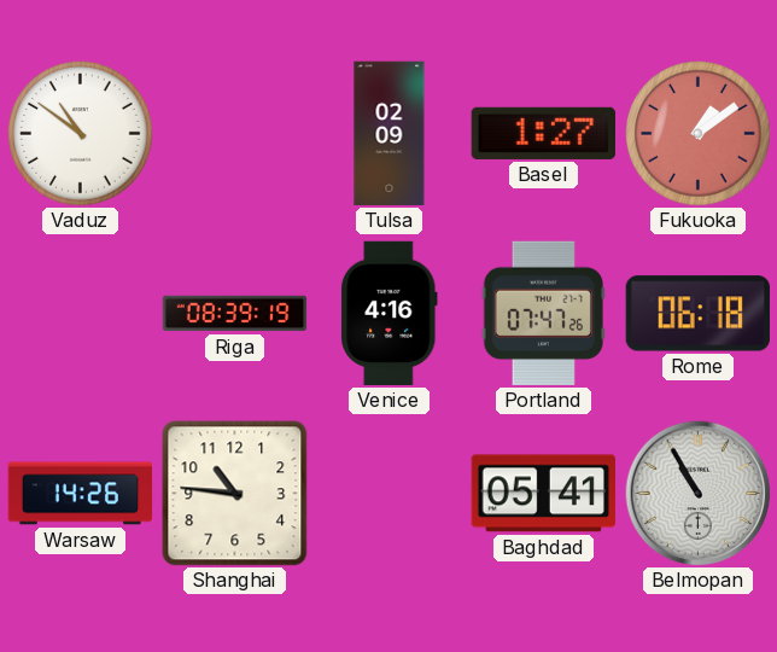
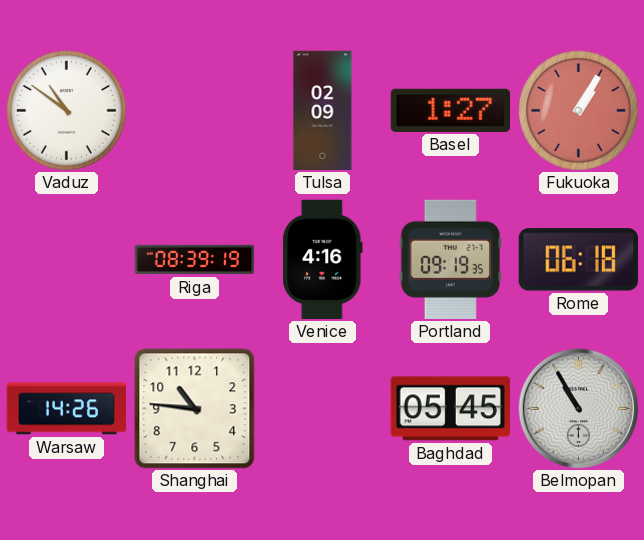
Fukuoka: 1:09 -> 1:05
Portland: 07:47 -> 09:19
Baghdad: 05:41 -> 05:45
